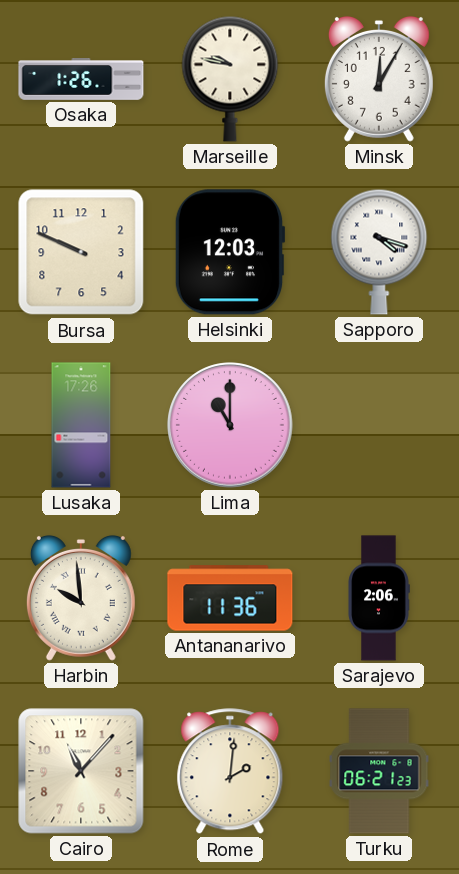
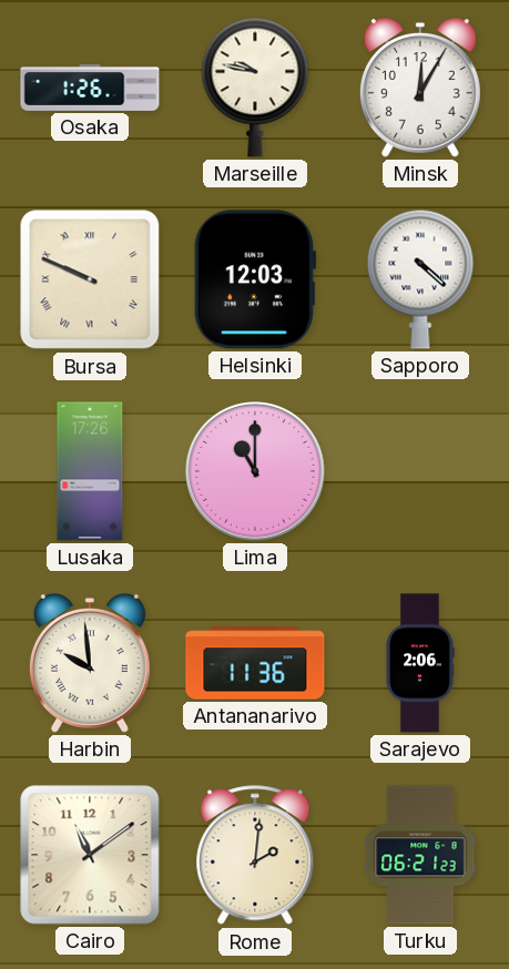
Bursa numerals: Arabic -> Roman
Sapporo: 4:18 -> 4:22
Cairo: 11:07 -> 11:09
